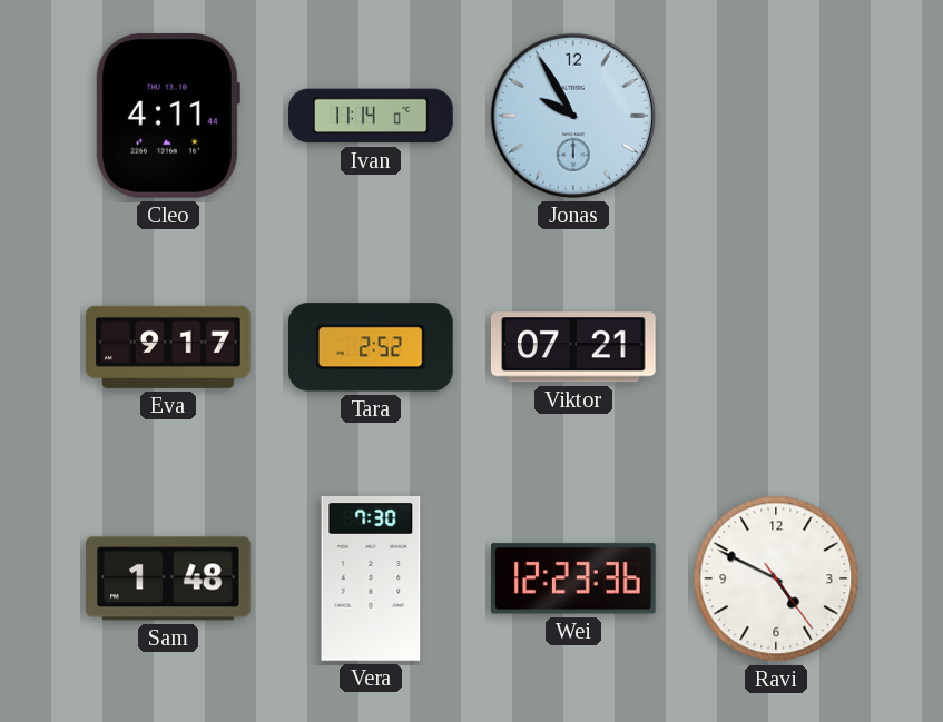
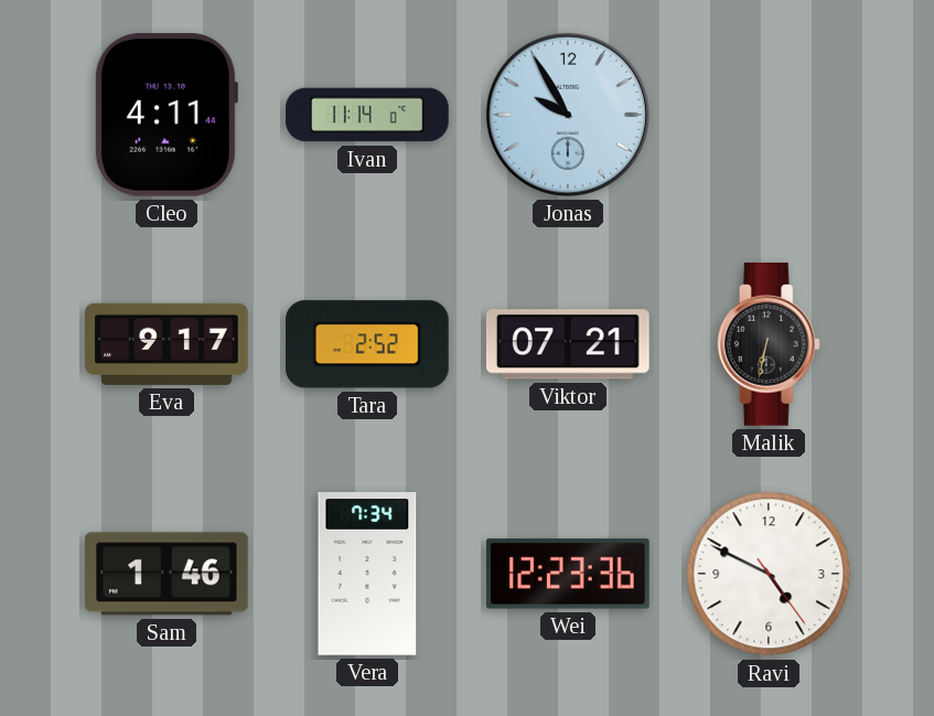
Malik: none -> 6:32
Sam: 1:48 -> 1:46
Vera: 7:30 -> 7:34
